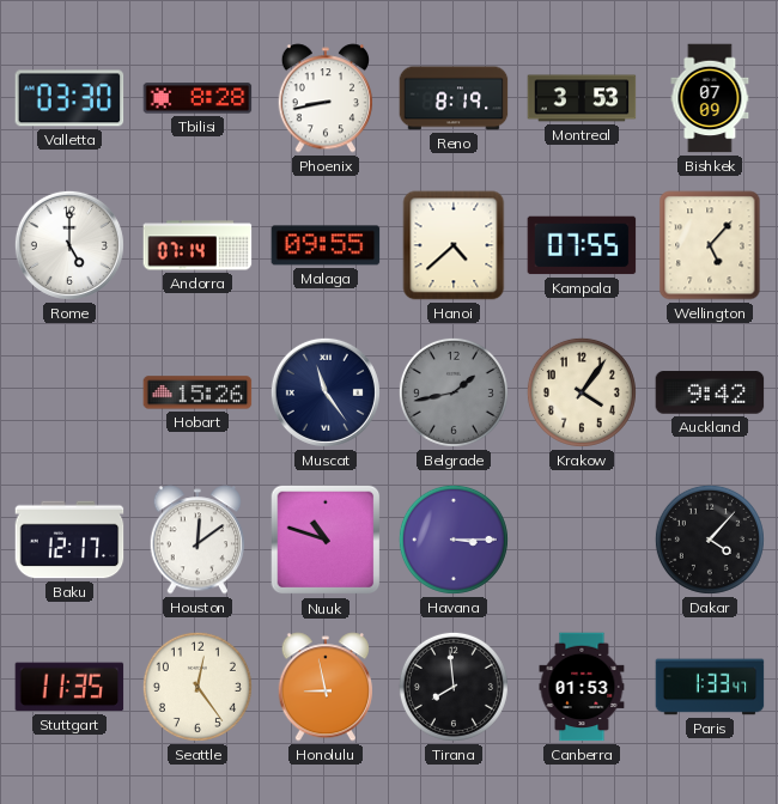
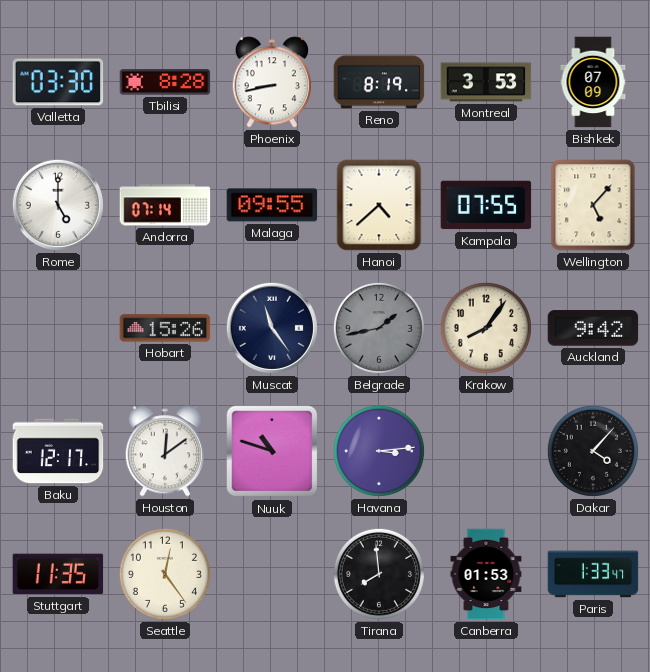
Krakow: 4:06 -> 8:06
Havana: 3:15 -> 3:14
Honolulu: 8:58 -> none
